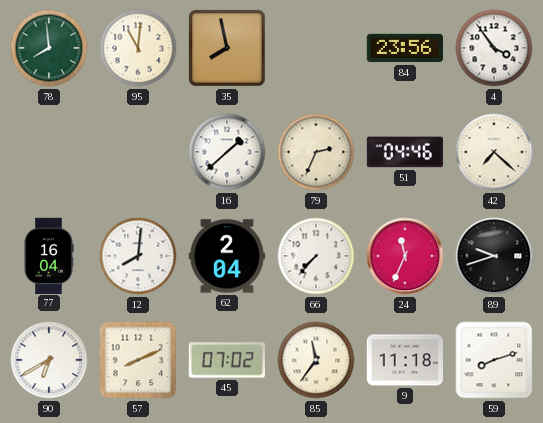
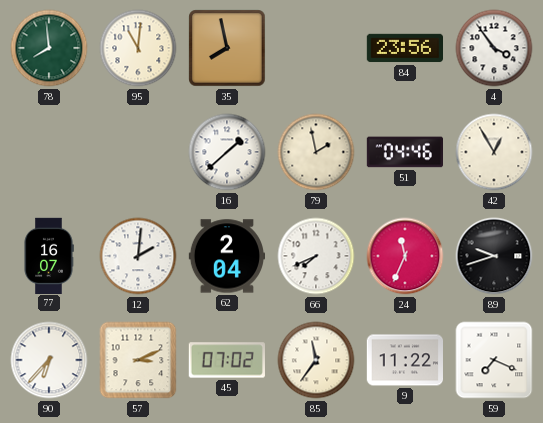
79: 2:34 -> 1:58
42: 7:22 -> 12:55
77: 16:04 -> 16:07
12: 8:01 -> 2:01
66: 7:37 -> 7:41
90: 6:40 -> 6:37
57: 8:11 -> 3:11
9: 11:18 -> 11:22
59: 8:12 -> 7:19
